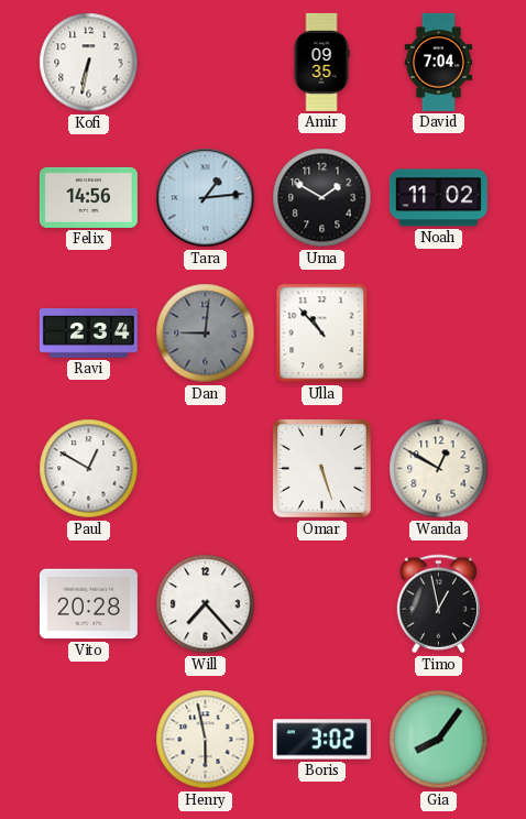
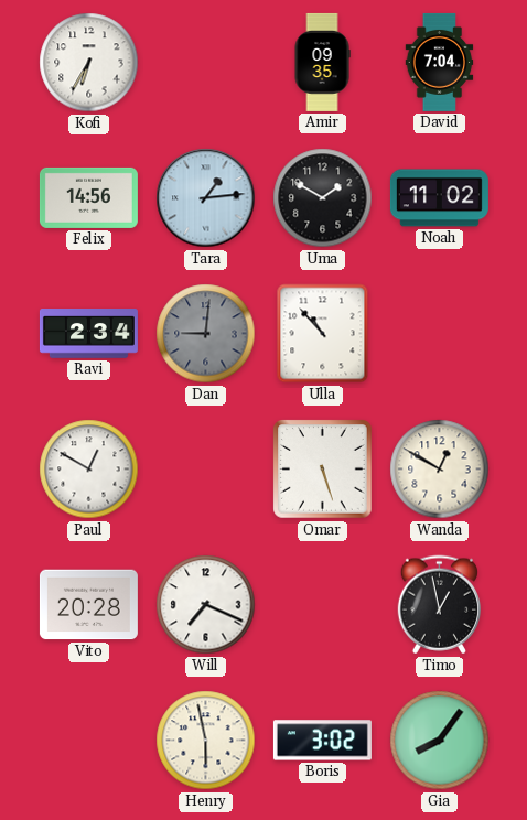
Kofi: 6:32 -> 6:35
Will: 7:23 -> 7:19
